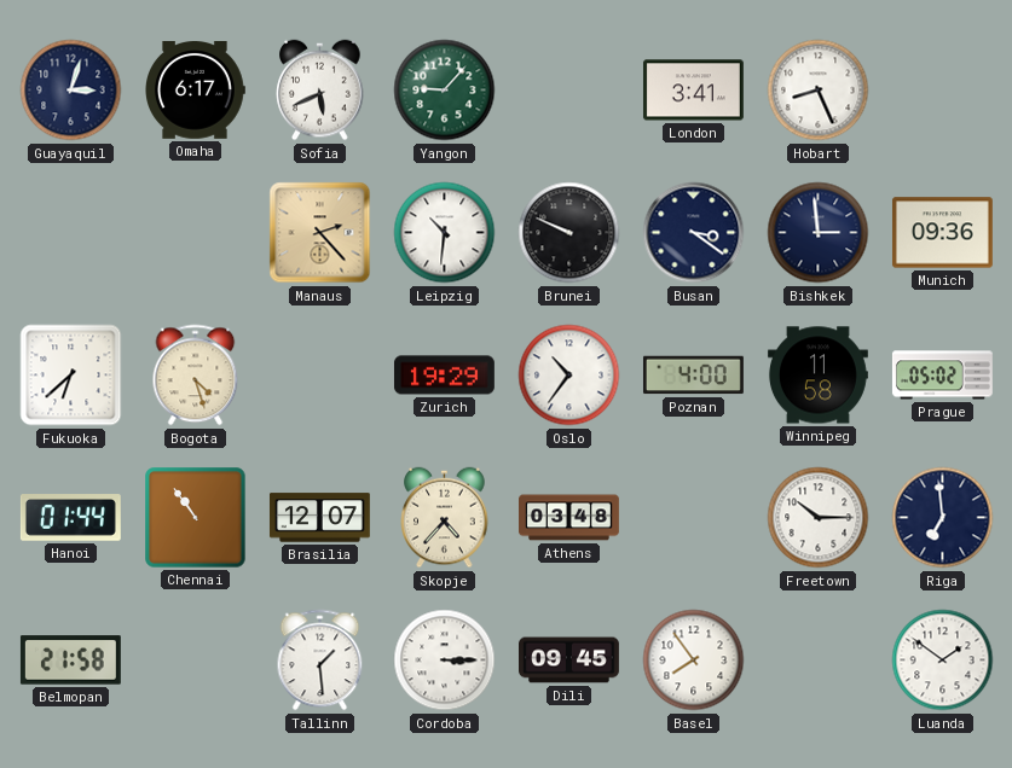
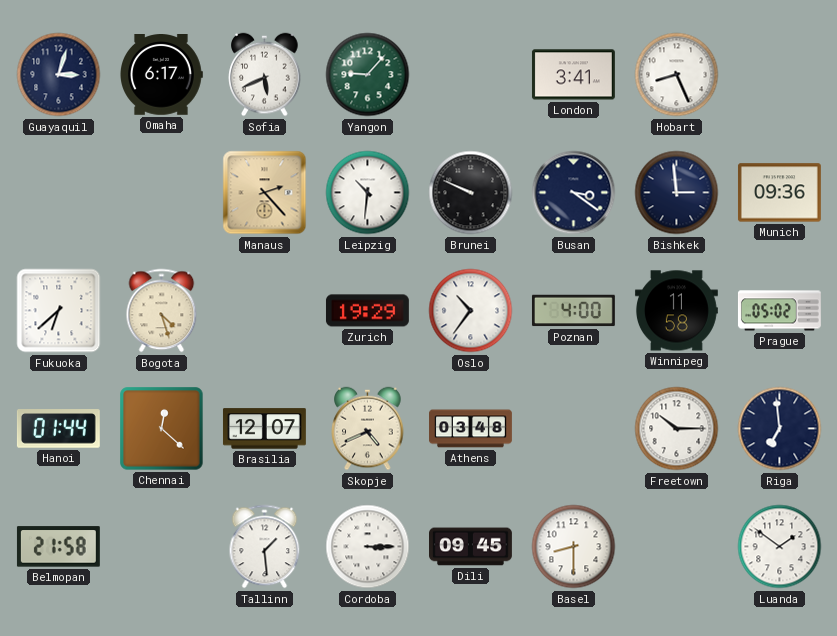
Chennai: 10:54 -> 12:22
Skopje: 4:37 -> 4:41
Basel: 7:54 -> 8:30
